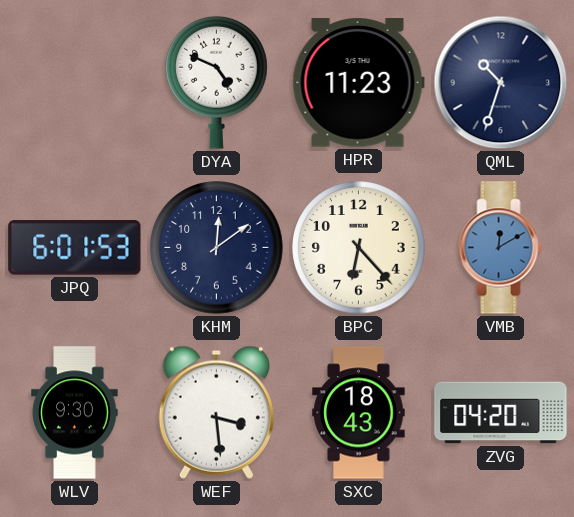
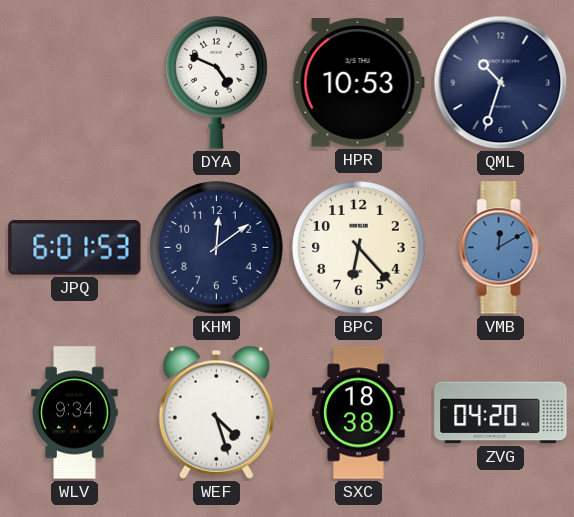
HPR: 11:23 -> 10:53
WLV: 9:30 -> 9:34
WEF: 3:29 -> 4:27
SXC: 18:43 -> 18:38
